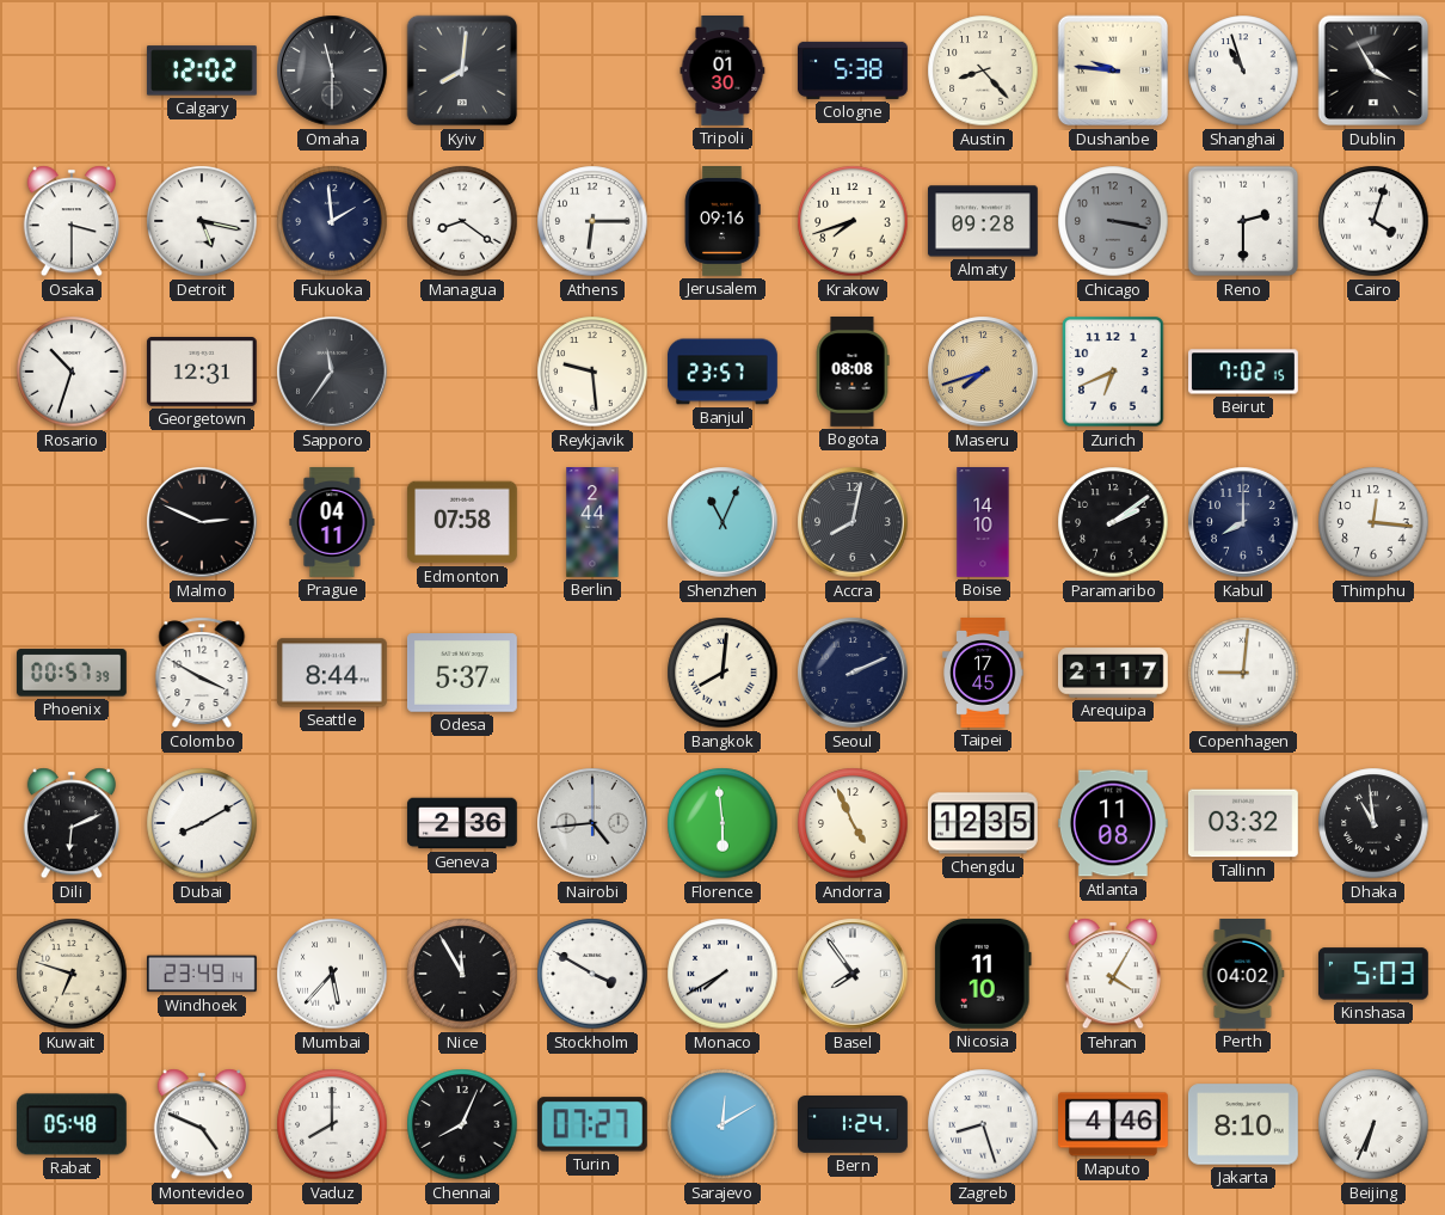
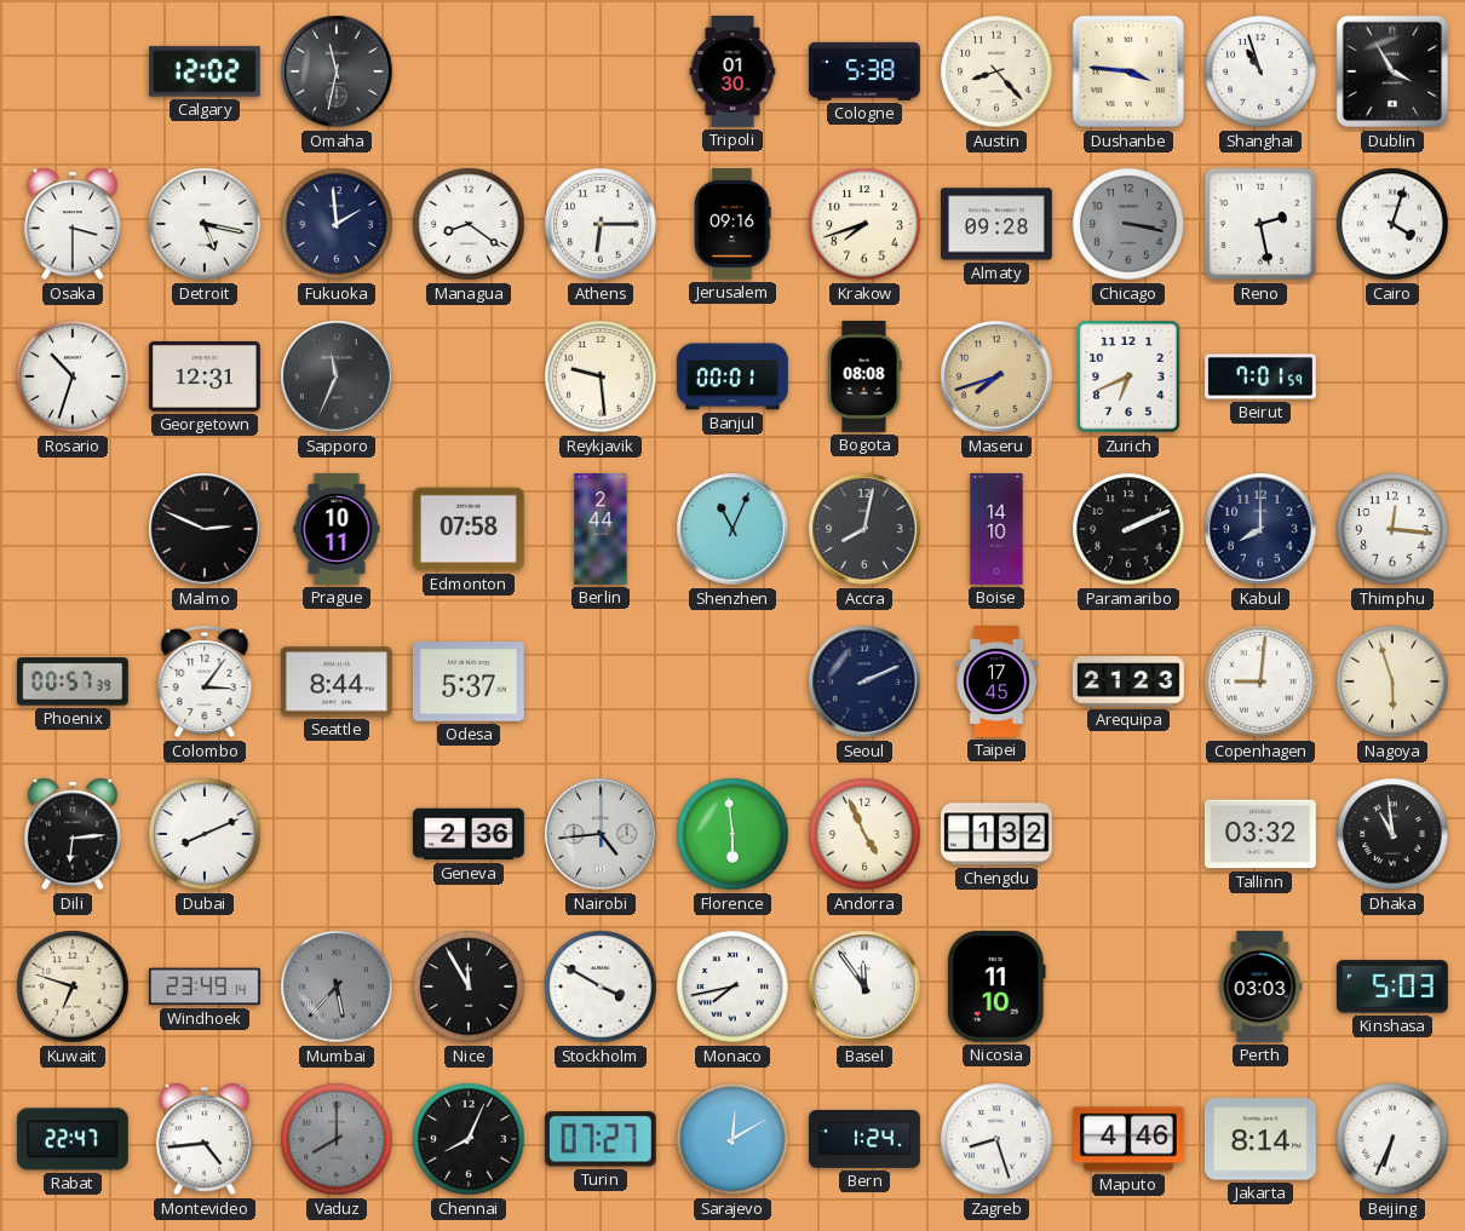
Omaha: 11:30 -> 11:32
Kyiv: 8:01 -> none
Dushanbe: 9:46 -> 3:46
Reno: 2:30 -> 2:28
Sapporo: 11:36 -> 11:34
Banjul: 23:57 -> 00:01
Beirut: 7:02 -> 7:01
Prague: 04:11 -> 10:11
Paramaribo: 2:09 -> 2:11
Colombo: 3:50 -> 3:06
Bangkok: 8:01 -> none
Arequipa: 21:17 -> 21:23
Nagoya: none -> 5:57
Dili: 6:11 -> 6:14
Dubai: 8:10 -> 8:11
Chengdu: 12:35 -> 1:32
Atlanta: 11:08 -> none
Mumbai dial: white -> grey
Monaco: 7:40 -> 7:43
Basel: 7:54 -> 11:54
Tehran: 4:05 -> none
Perth: 04:02 -> 03:03
Rabat: 05:48 -> 22:47
Montevideo: 4:49 -> 4:44
Vaduz dial: white -> grey
Jakarta: 8:10 -> 8:14
